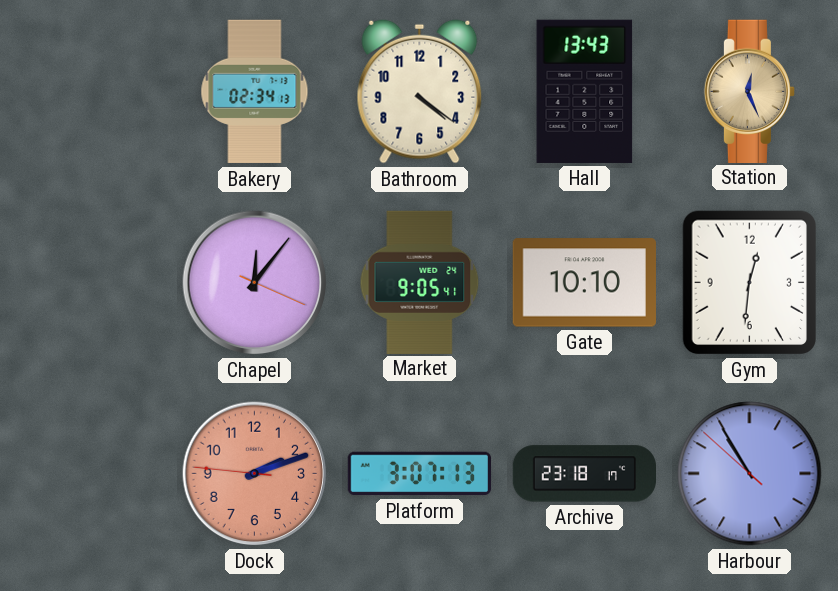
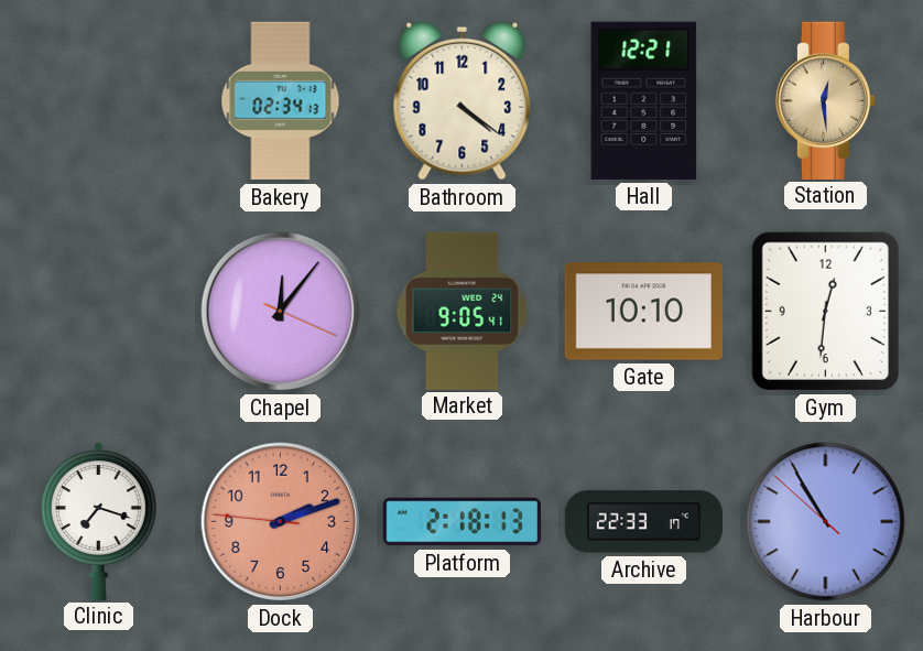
Hall: 13:43 -> 12:21
Station: 12:26 -> 12:29
Clinic: none -> 7:18
Platform: 3:07 -> 2:18
Archive: 23:18 -> 22:33
